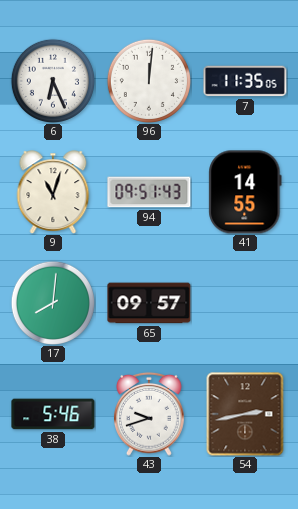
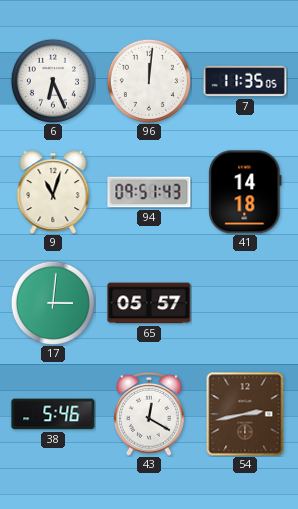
41: 14:55 -> 14:18
17: 8:01 -> 3:01
65: 09:57 -> 05:57
43: 9:42 -> 12:20
